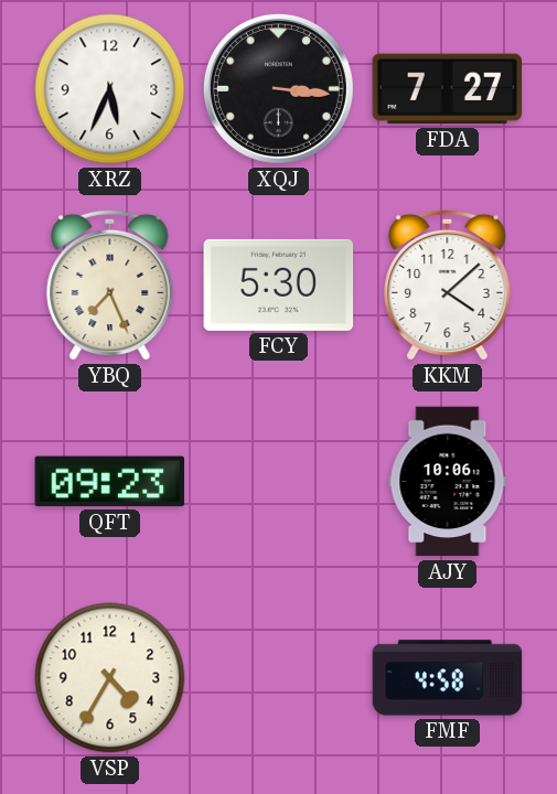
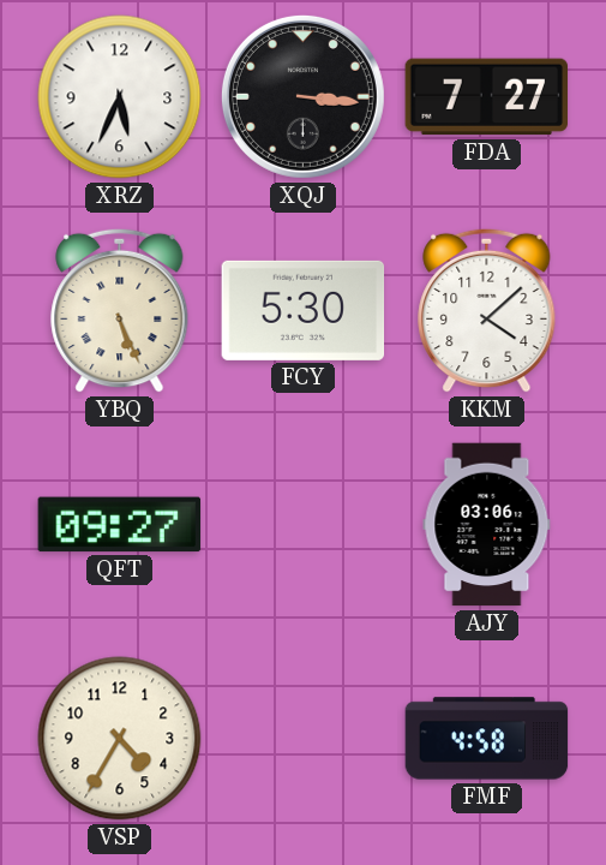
YBQ: 7:26 -> 5:26
QFT: 09:23 -> 09:27
AJY: 10:06 -> 03:06
